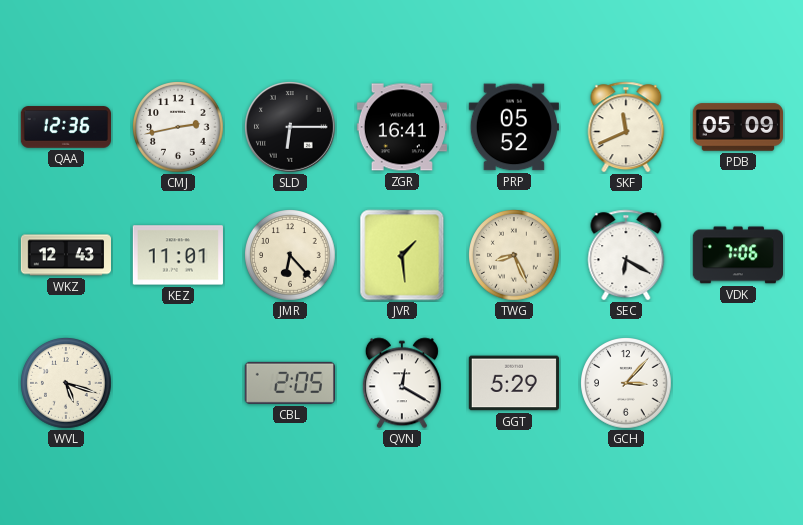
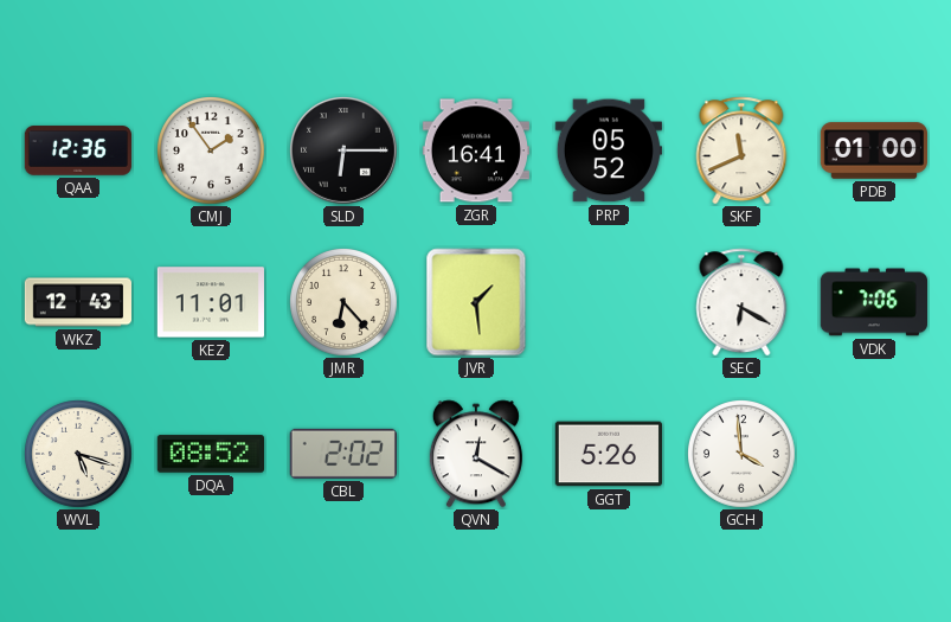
CMJ: 2:43 -> 1:54
PDB: 05:09 -> 01:00
TWG: 8:26 -> none
DQA: none -> 08:52
CBL: 2:05 -> 2:02
GGT: 5:29 -> 5:26
GCH: 3:07 -> 3:59
